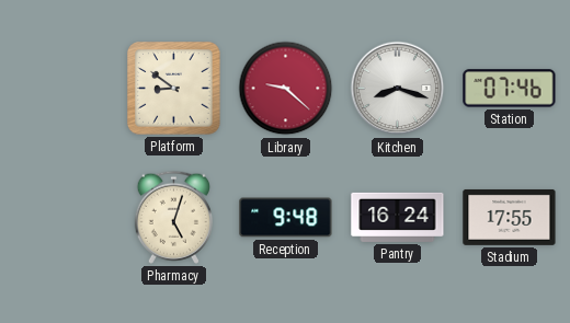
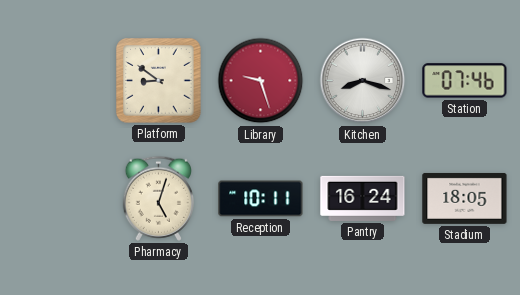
Library: 9:22 -> 9:27
Reception: 9:48 -> 10:11
Stadium: 17:55 -> 18:05
